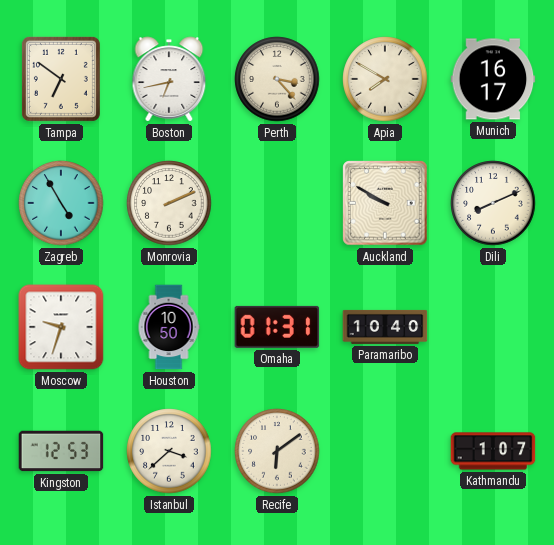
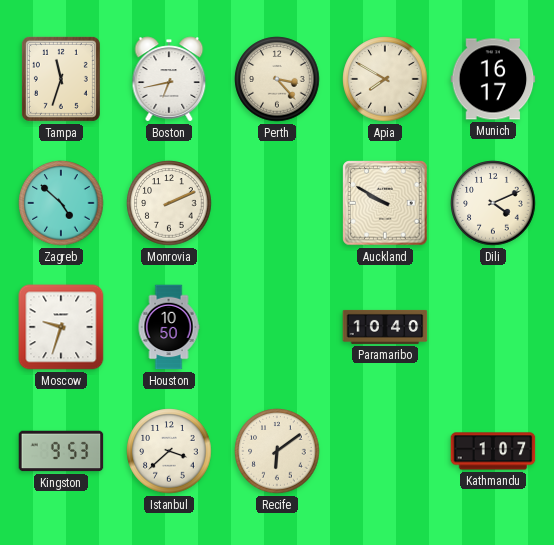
Tampa: 6:51 -> 11:33
Zagreb: 4:55 -> 4:52
Dili: 8:11 -> 4:11
Omaha: 01:31 -> none
Kingston: 12:53 -> 9:53
